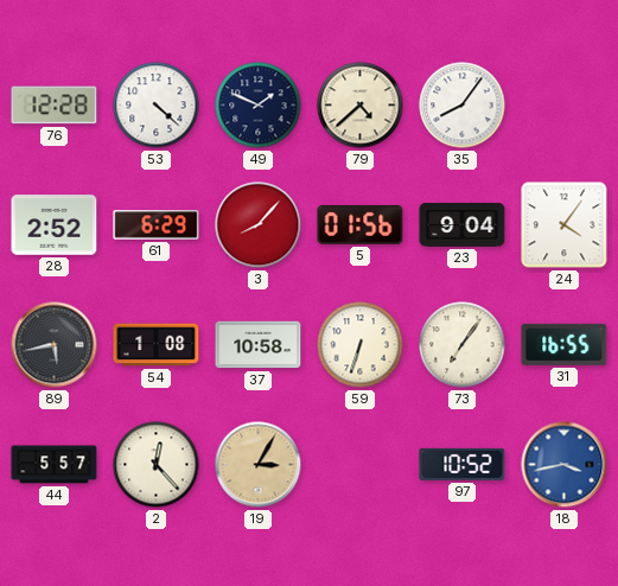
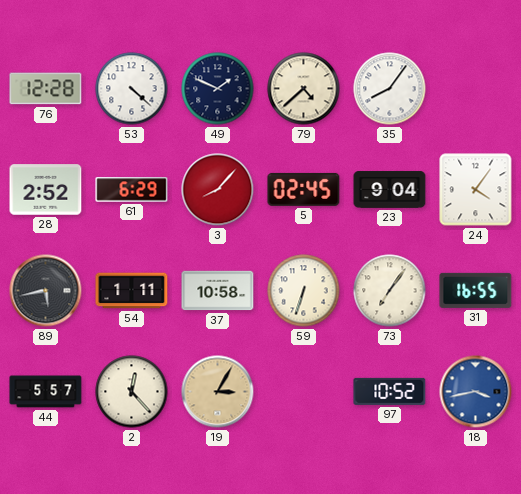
5: 01:56 -> 02:45
54: 1:08 -> 1:11
